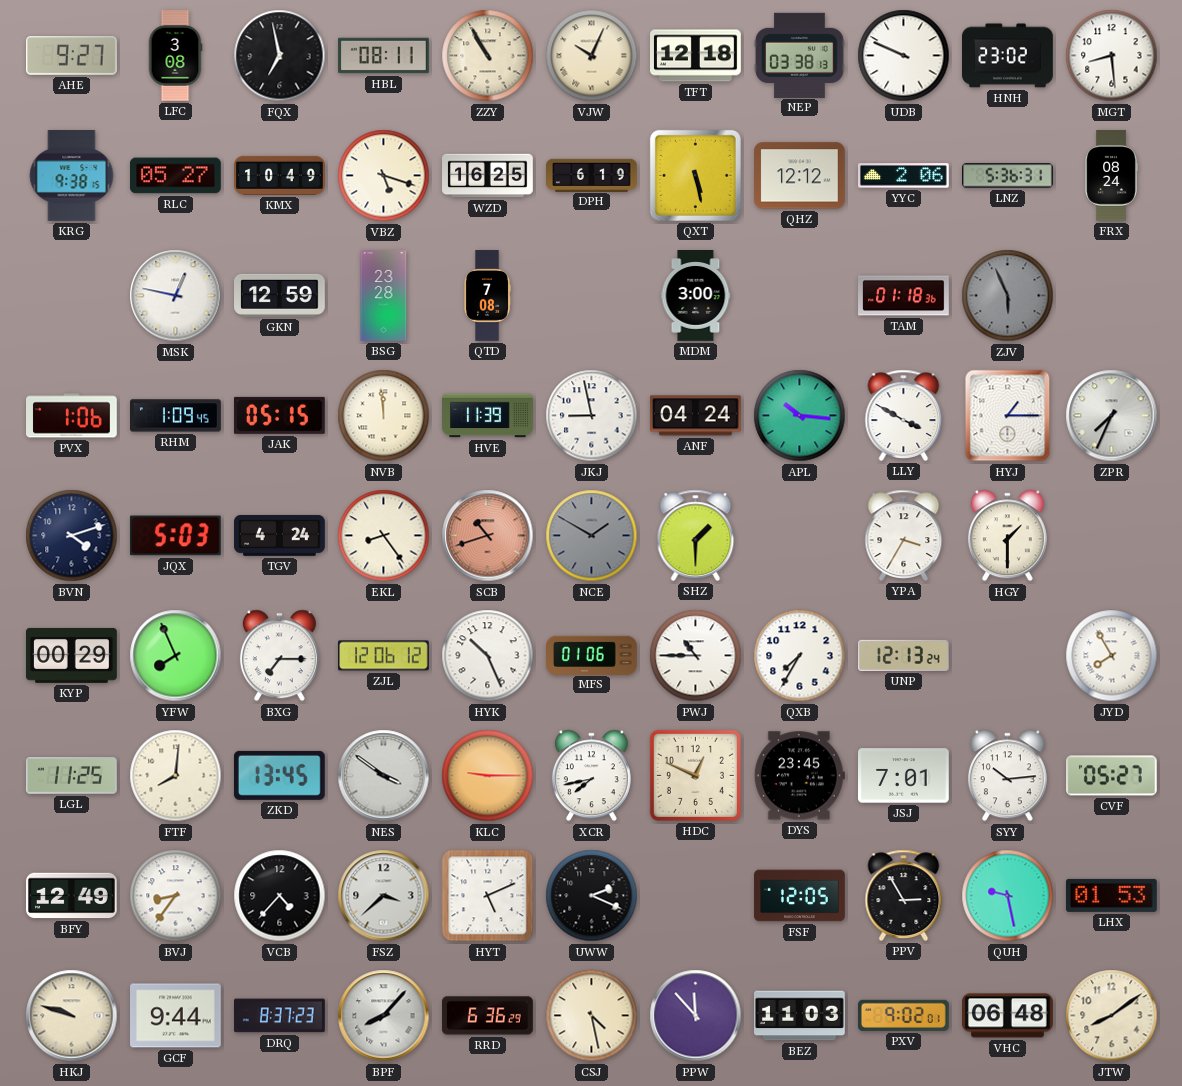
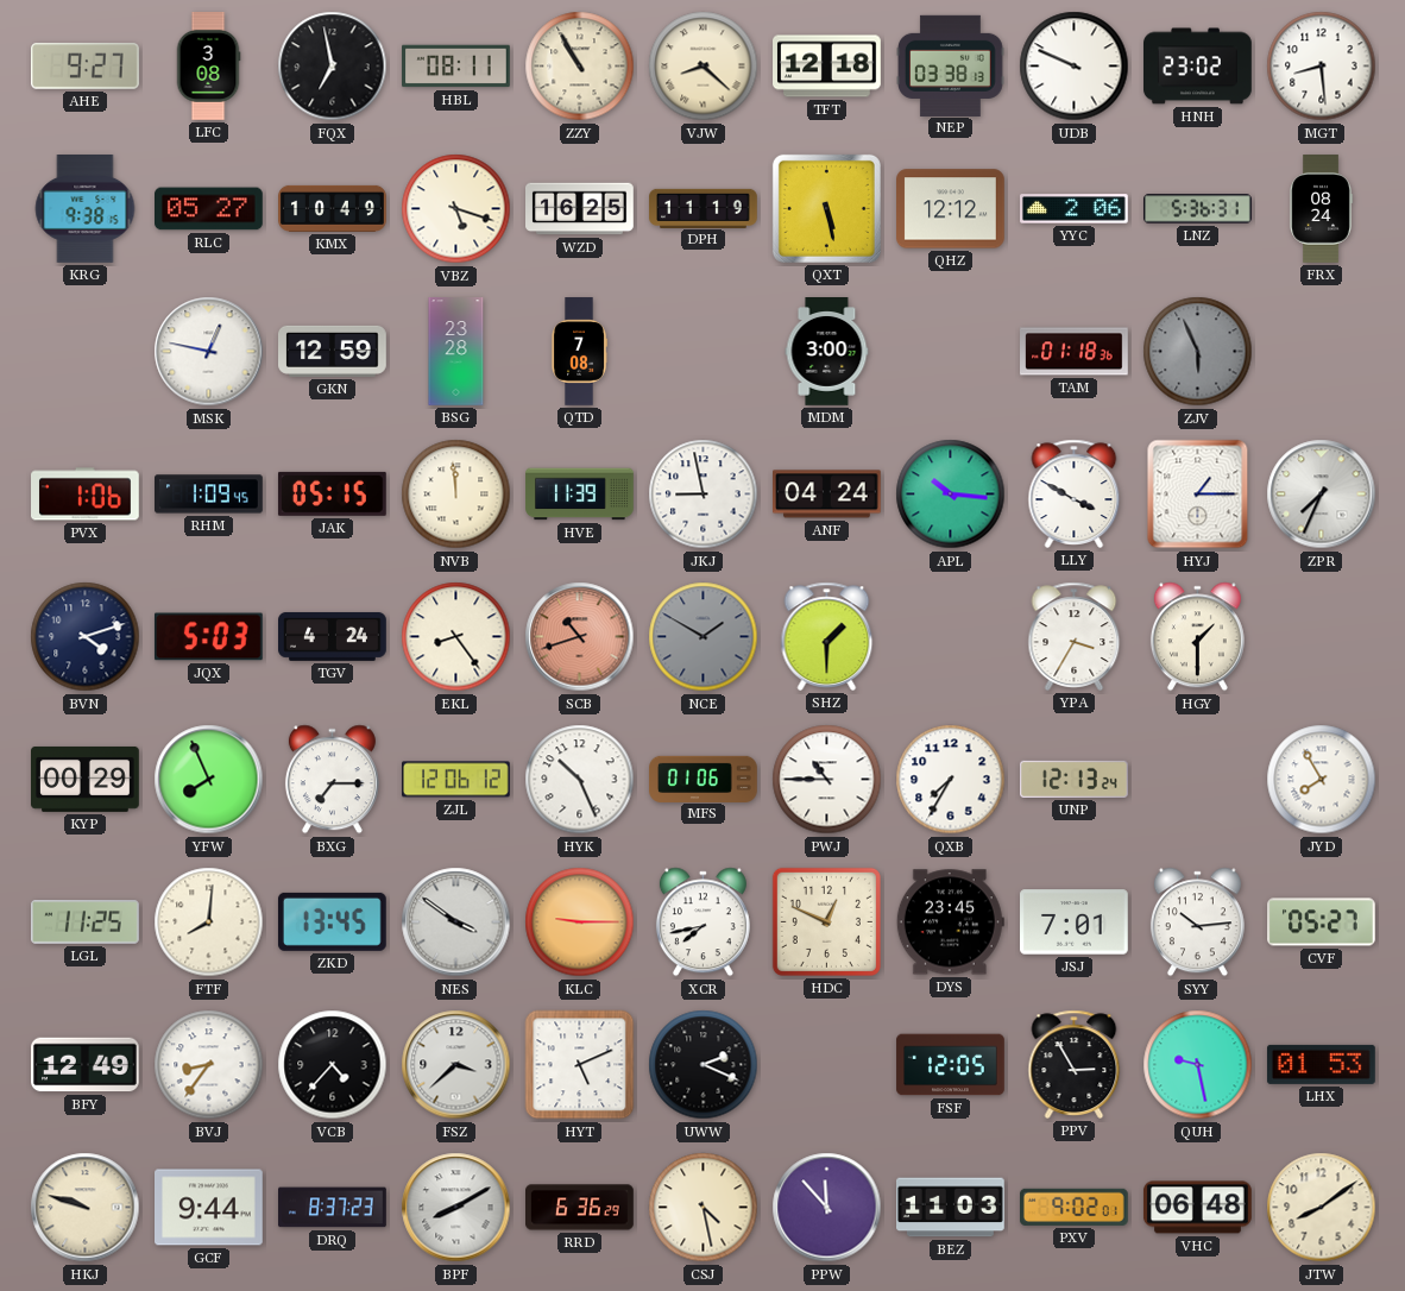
VJW: 10:04 -> 8:22
DPH: 6:19 -> 11:19
BPF: 8:07 -> 8:10
